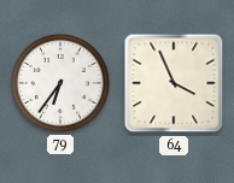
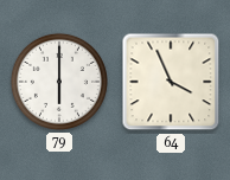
79: 6:36 -> 6:00
